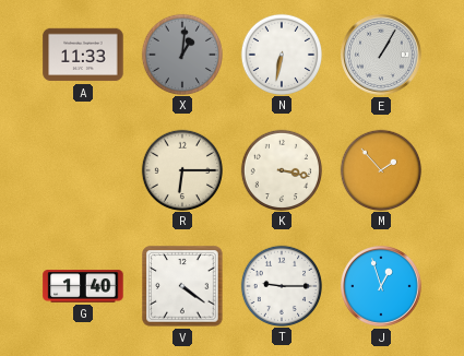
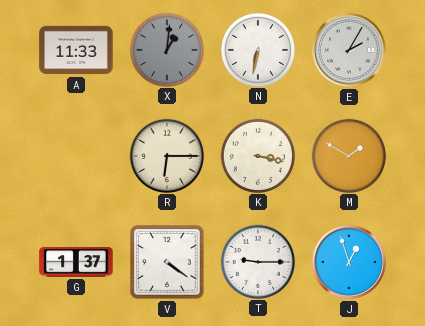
E: 1:05 -> 2:05
M: 1:53 -> 1:50
G: 1:40 -> 1:37
